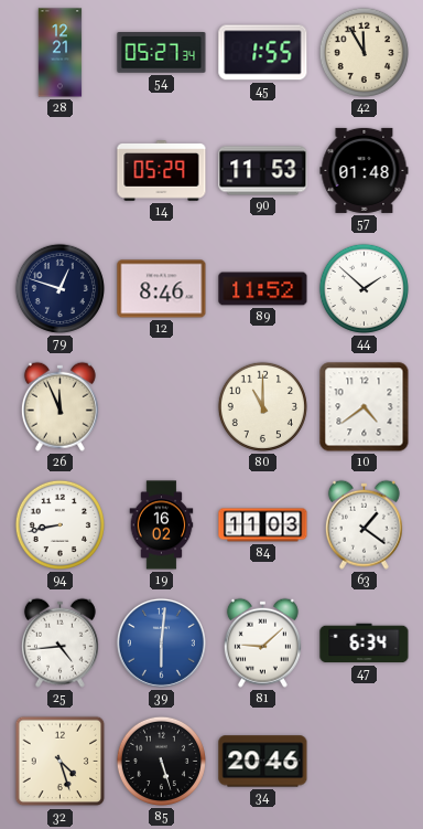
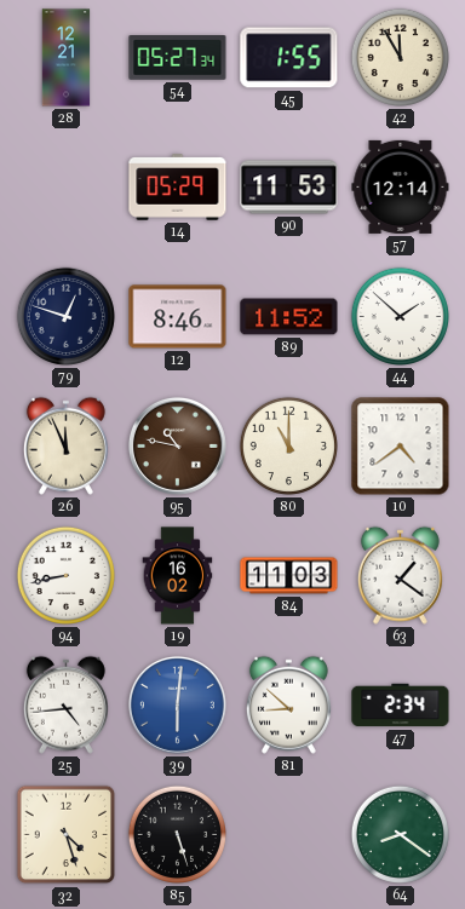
57: 01:48 -> 12:14
95: none -> 10:47
81: 9:08 -> 8:52
47: 6:34 -> 2:34
34: 20:46 -> none
64: none -> 8:21
